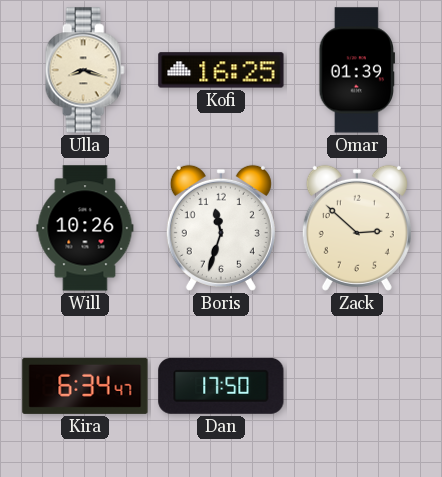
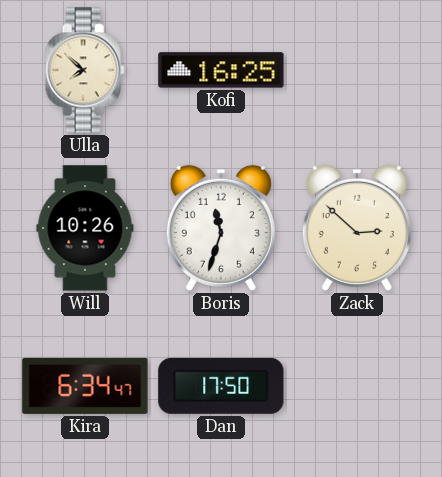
Ulla: 8:18 -> 7:52
Omar: 01:39 -> none
